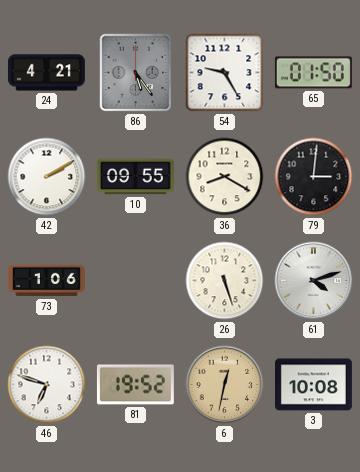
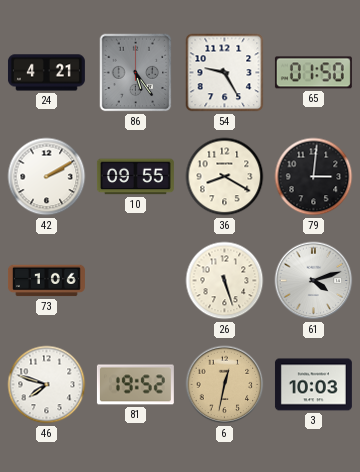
46: 6:48 -> 7:48
3: 10:08 -> 10:03
